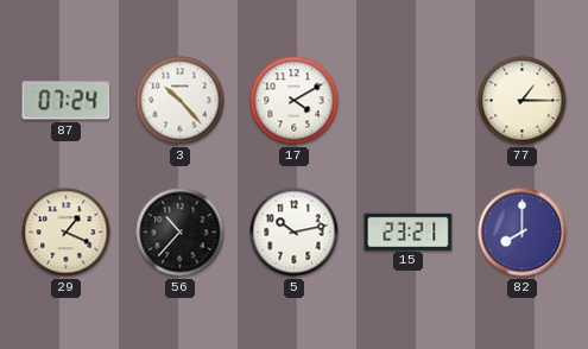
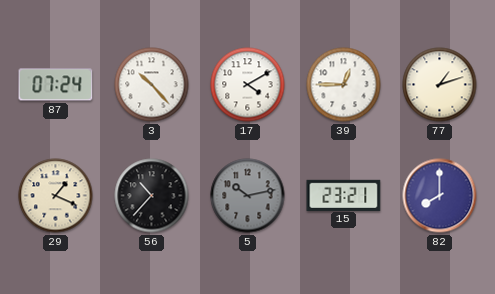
39: none -> 12:45
77: 1:15 -> 1:12
5 dial: white -> grey
